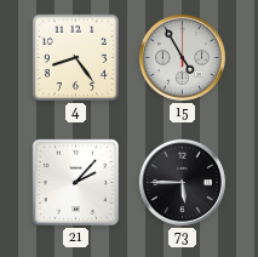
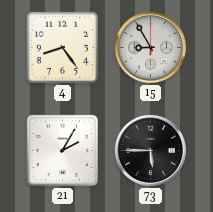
15: 4:55 -> 8:55
21: 2:07 -> 2:05
